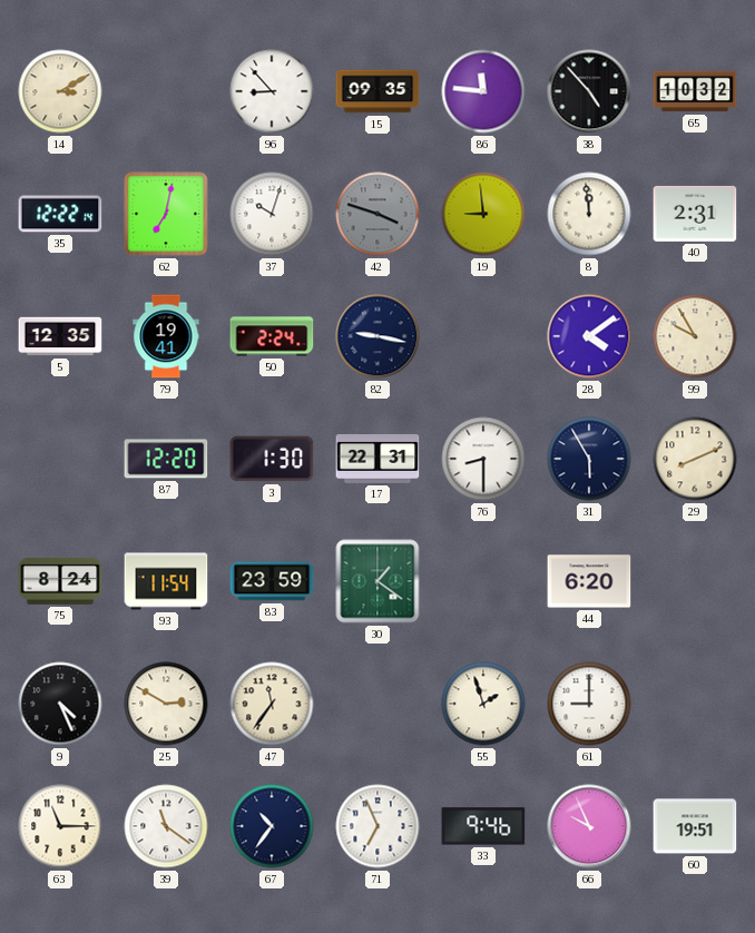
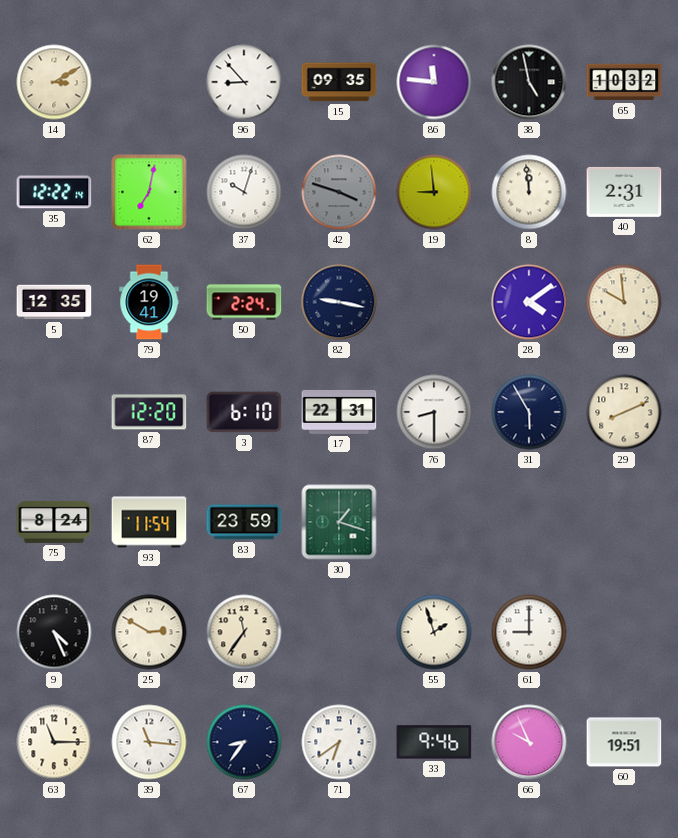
38: 4:53 -> 4:58
99: 9:55 -> 9:59
3: 1:30 -> 6:10
30: 1:21 -> 1:18
44: 6:20 -> none
39: 11:21 -> 11:16
67: 10:36 -> 8:36
71: 6:56 -> 6:39
